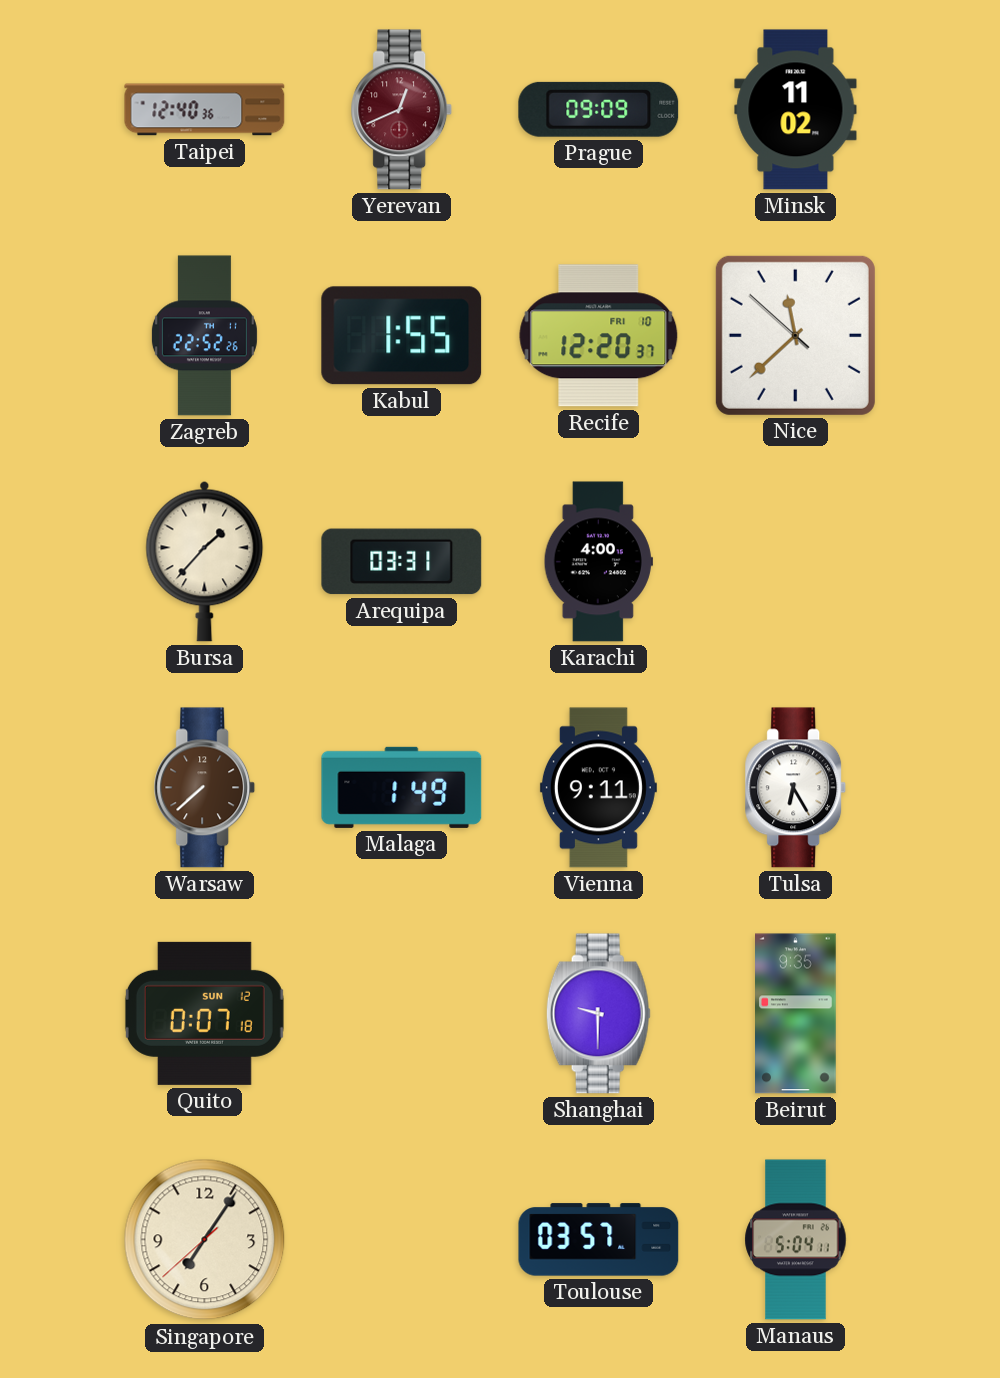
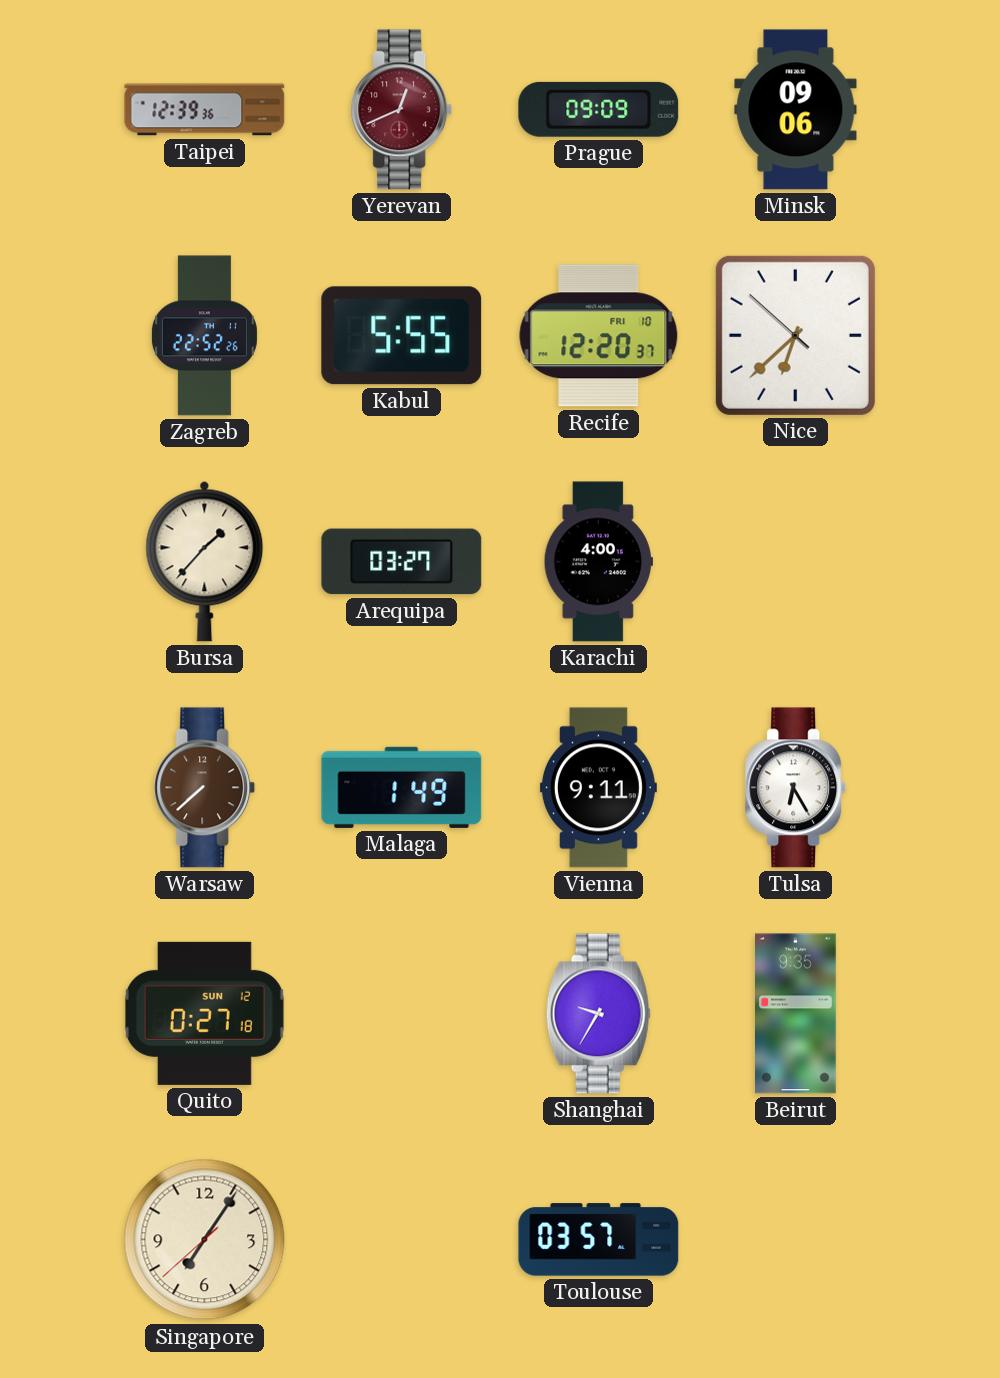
Taipei: 12:40 -> 12:39
Minsk: 11:02 -> 09:06
Kabul: 1:55 -> 5:55
Nice: 11:37 -> 6:37
Arequipa: 03:31 -> 03:27
Quito: 0:07 -> 0:27
Shanghai: 9:30 -> 9:35
Manaus: 5:04 -> none
